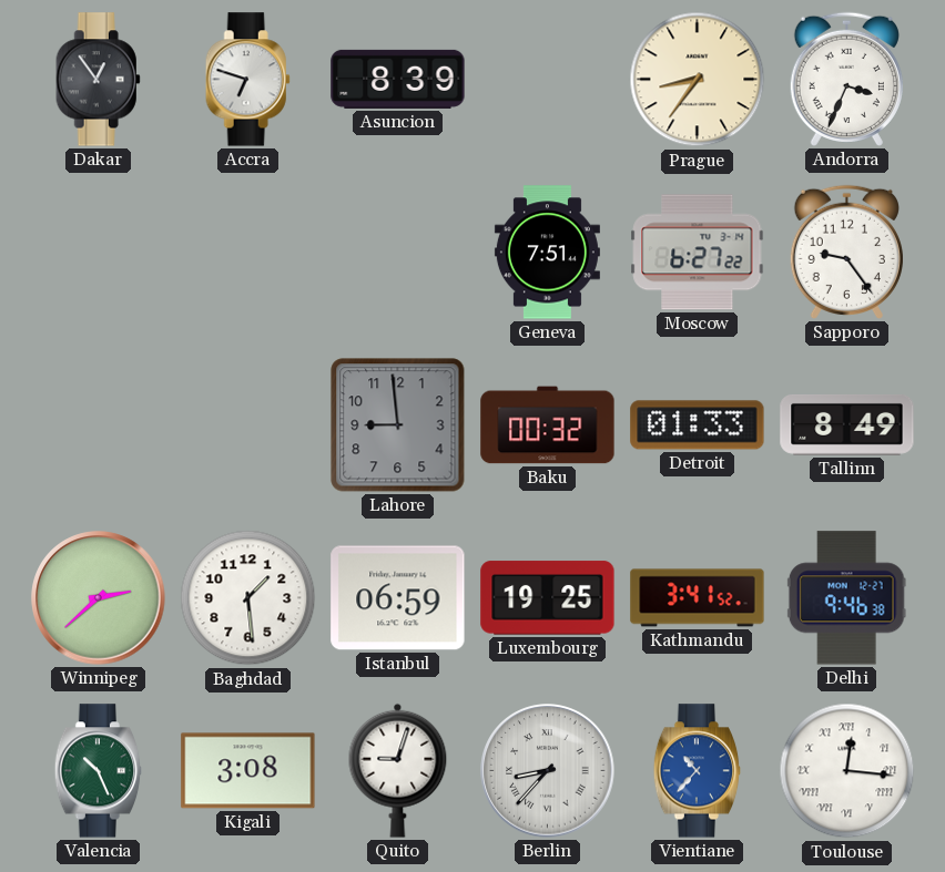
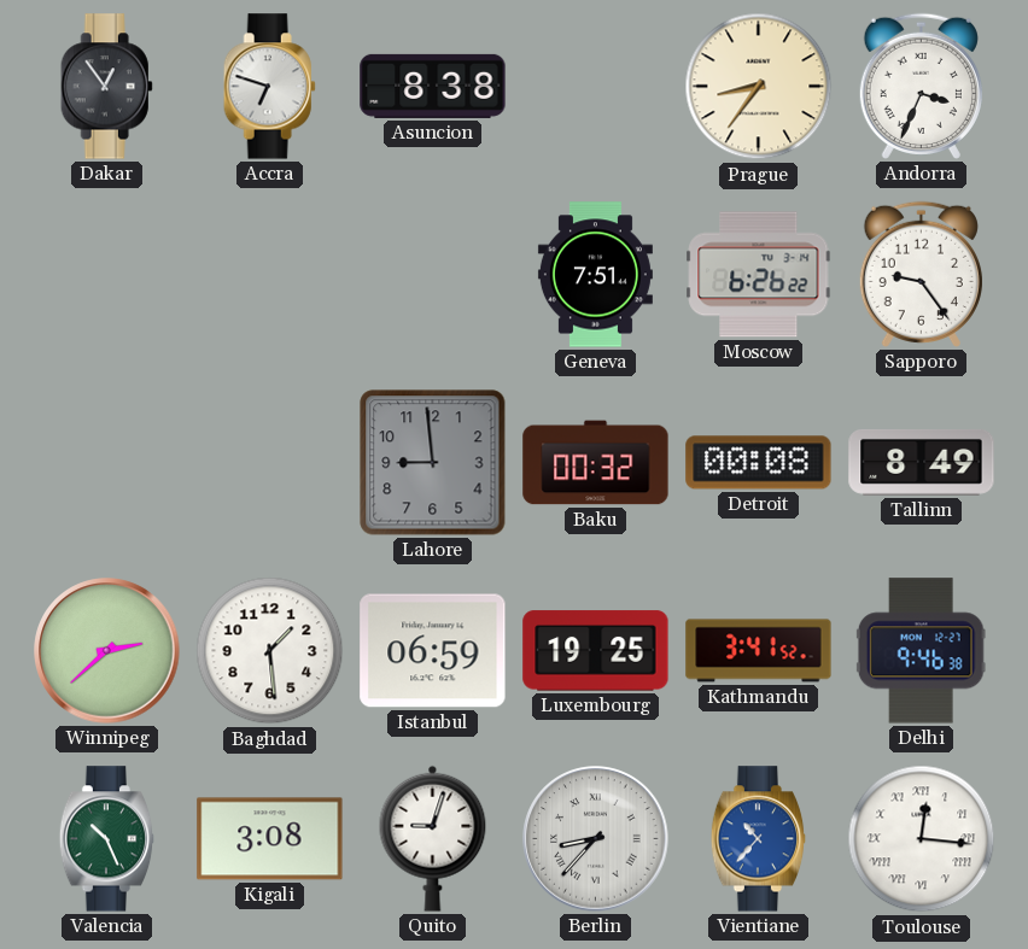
Asuncion: 8:39 -> 8:38
Moscow: 6:27 -> 6:26
Detroit: 01:33 -> 00:08
